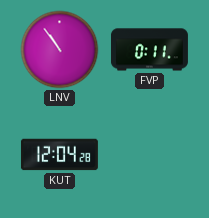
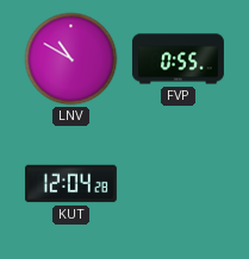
LNV: 10:54 -> 10:50
FVP: 0:11 -> 0:55
